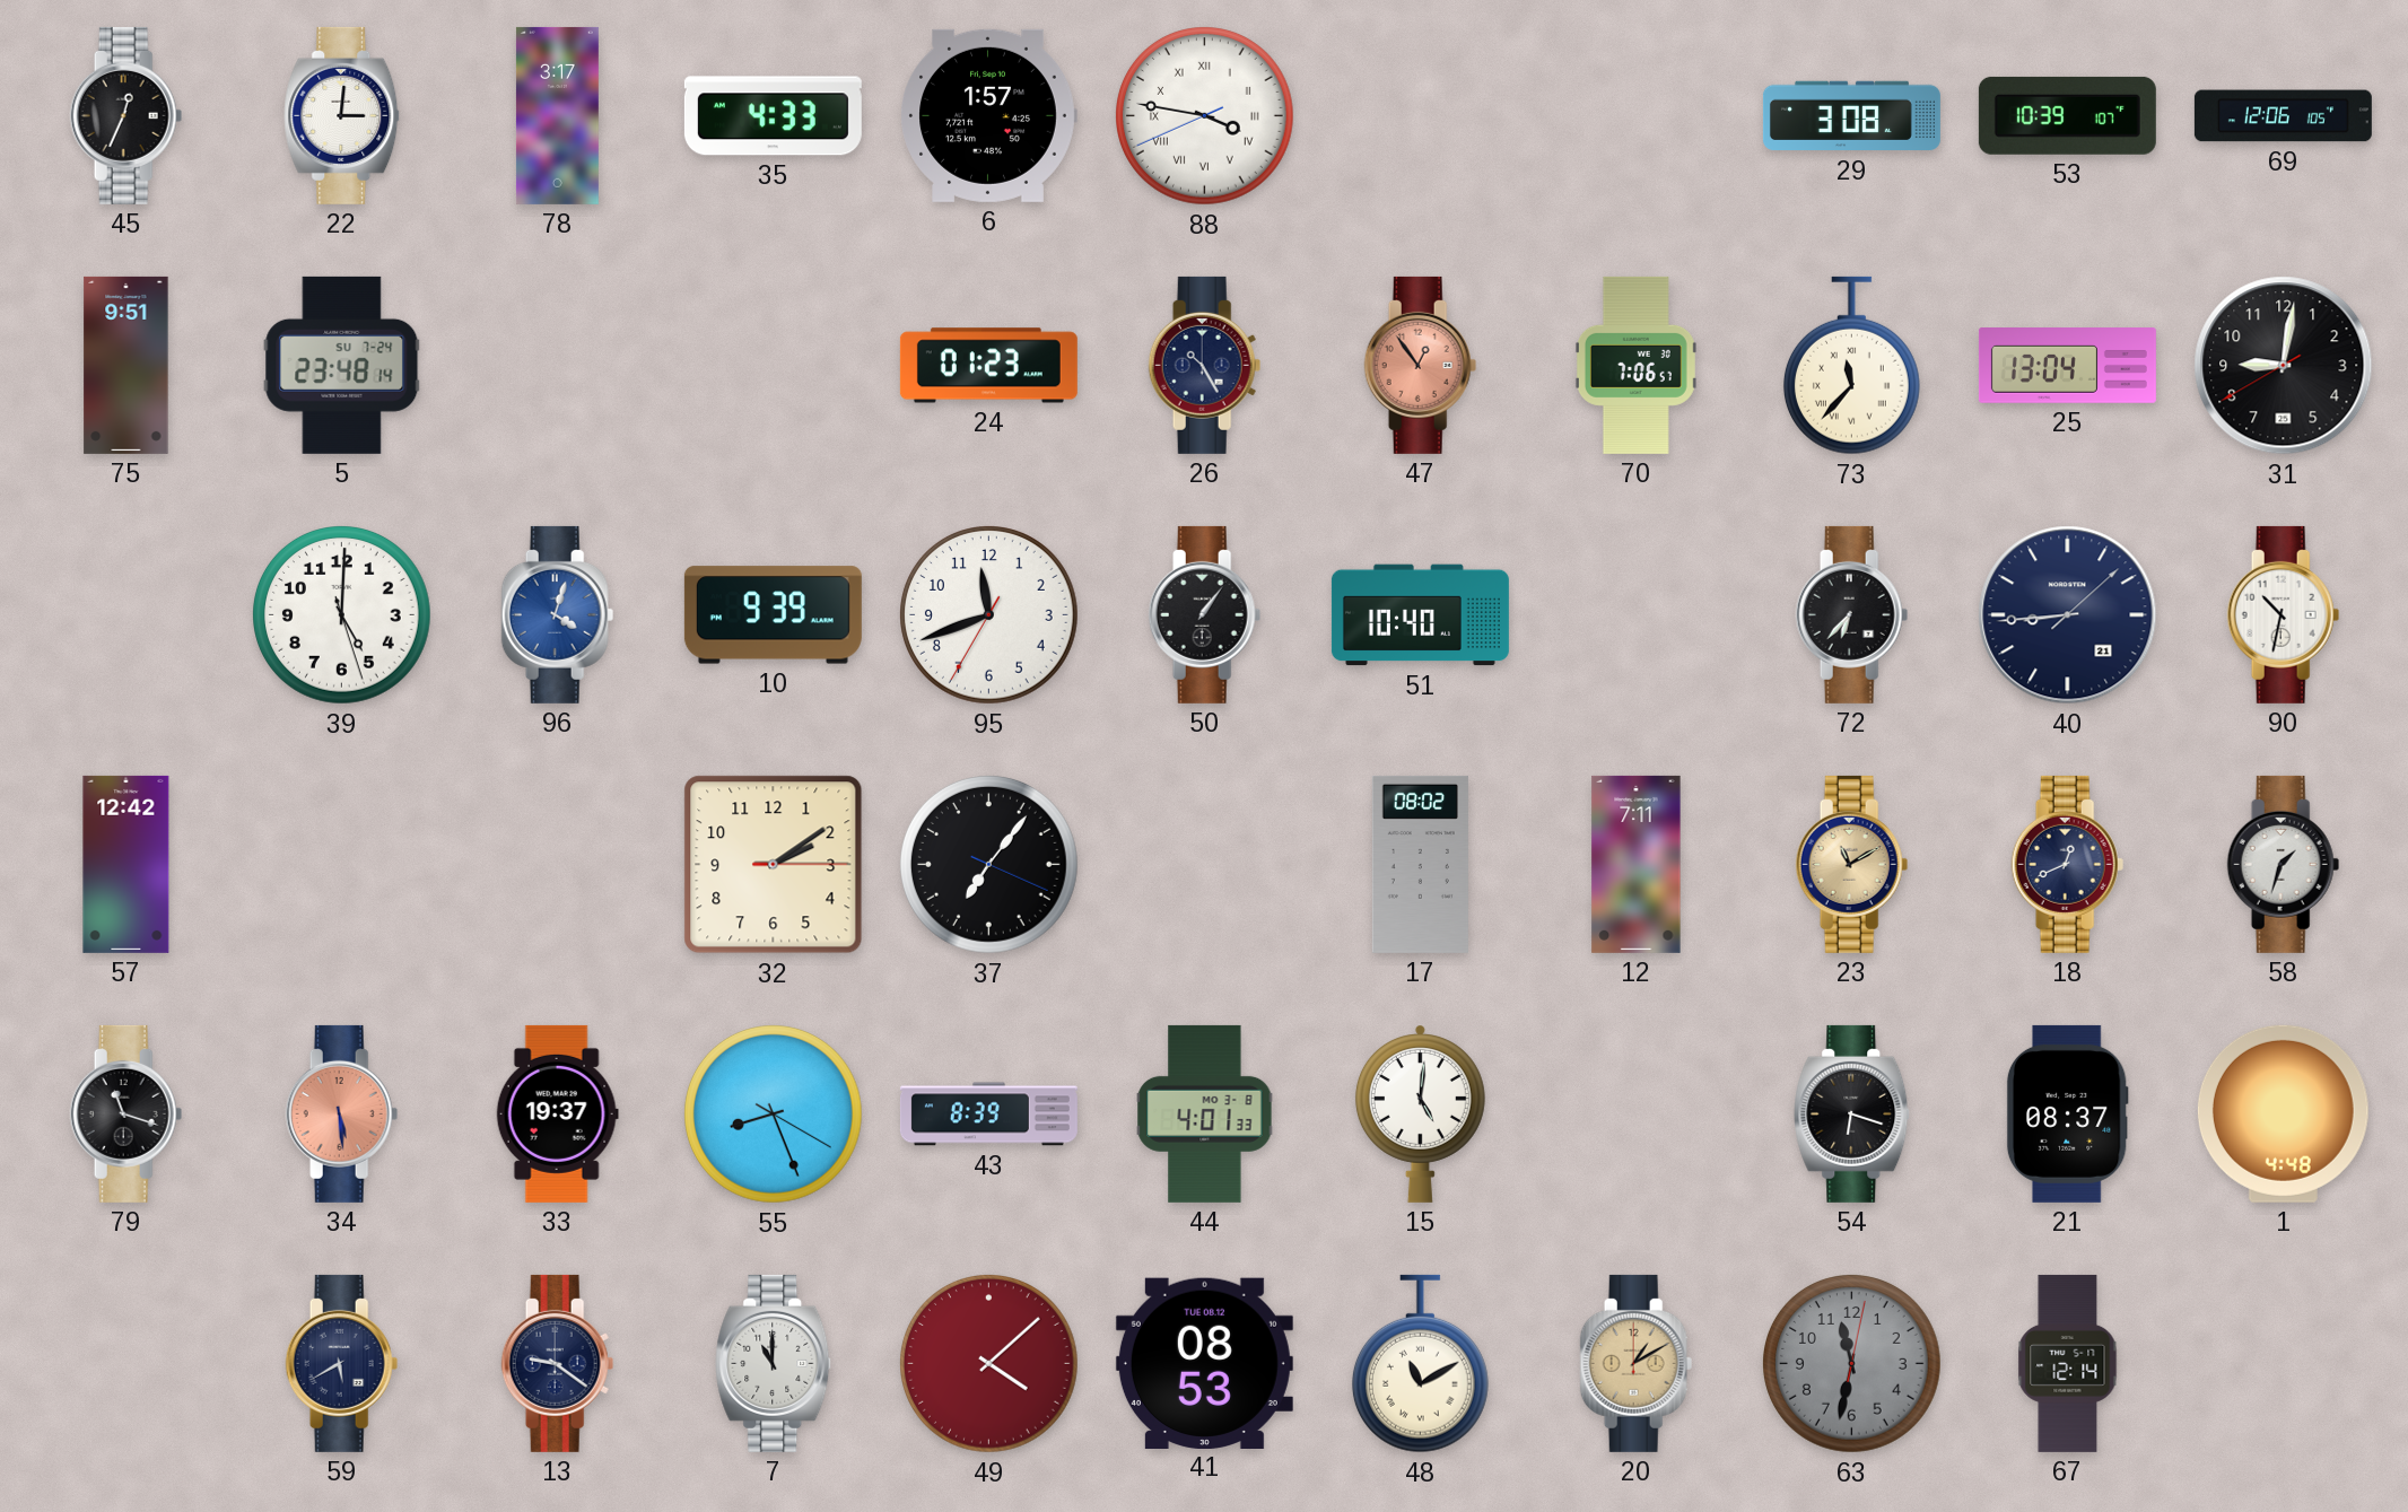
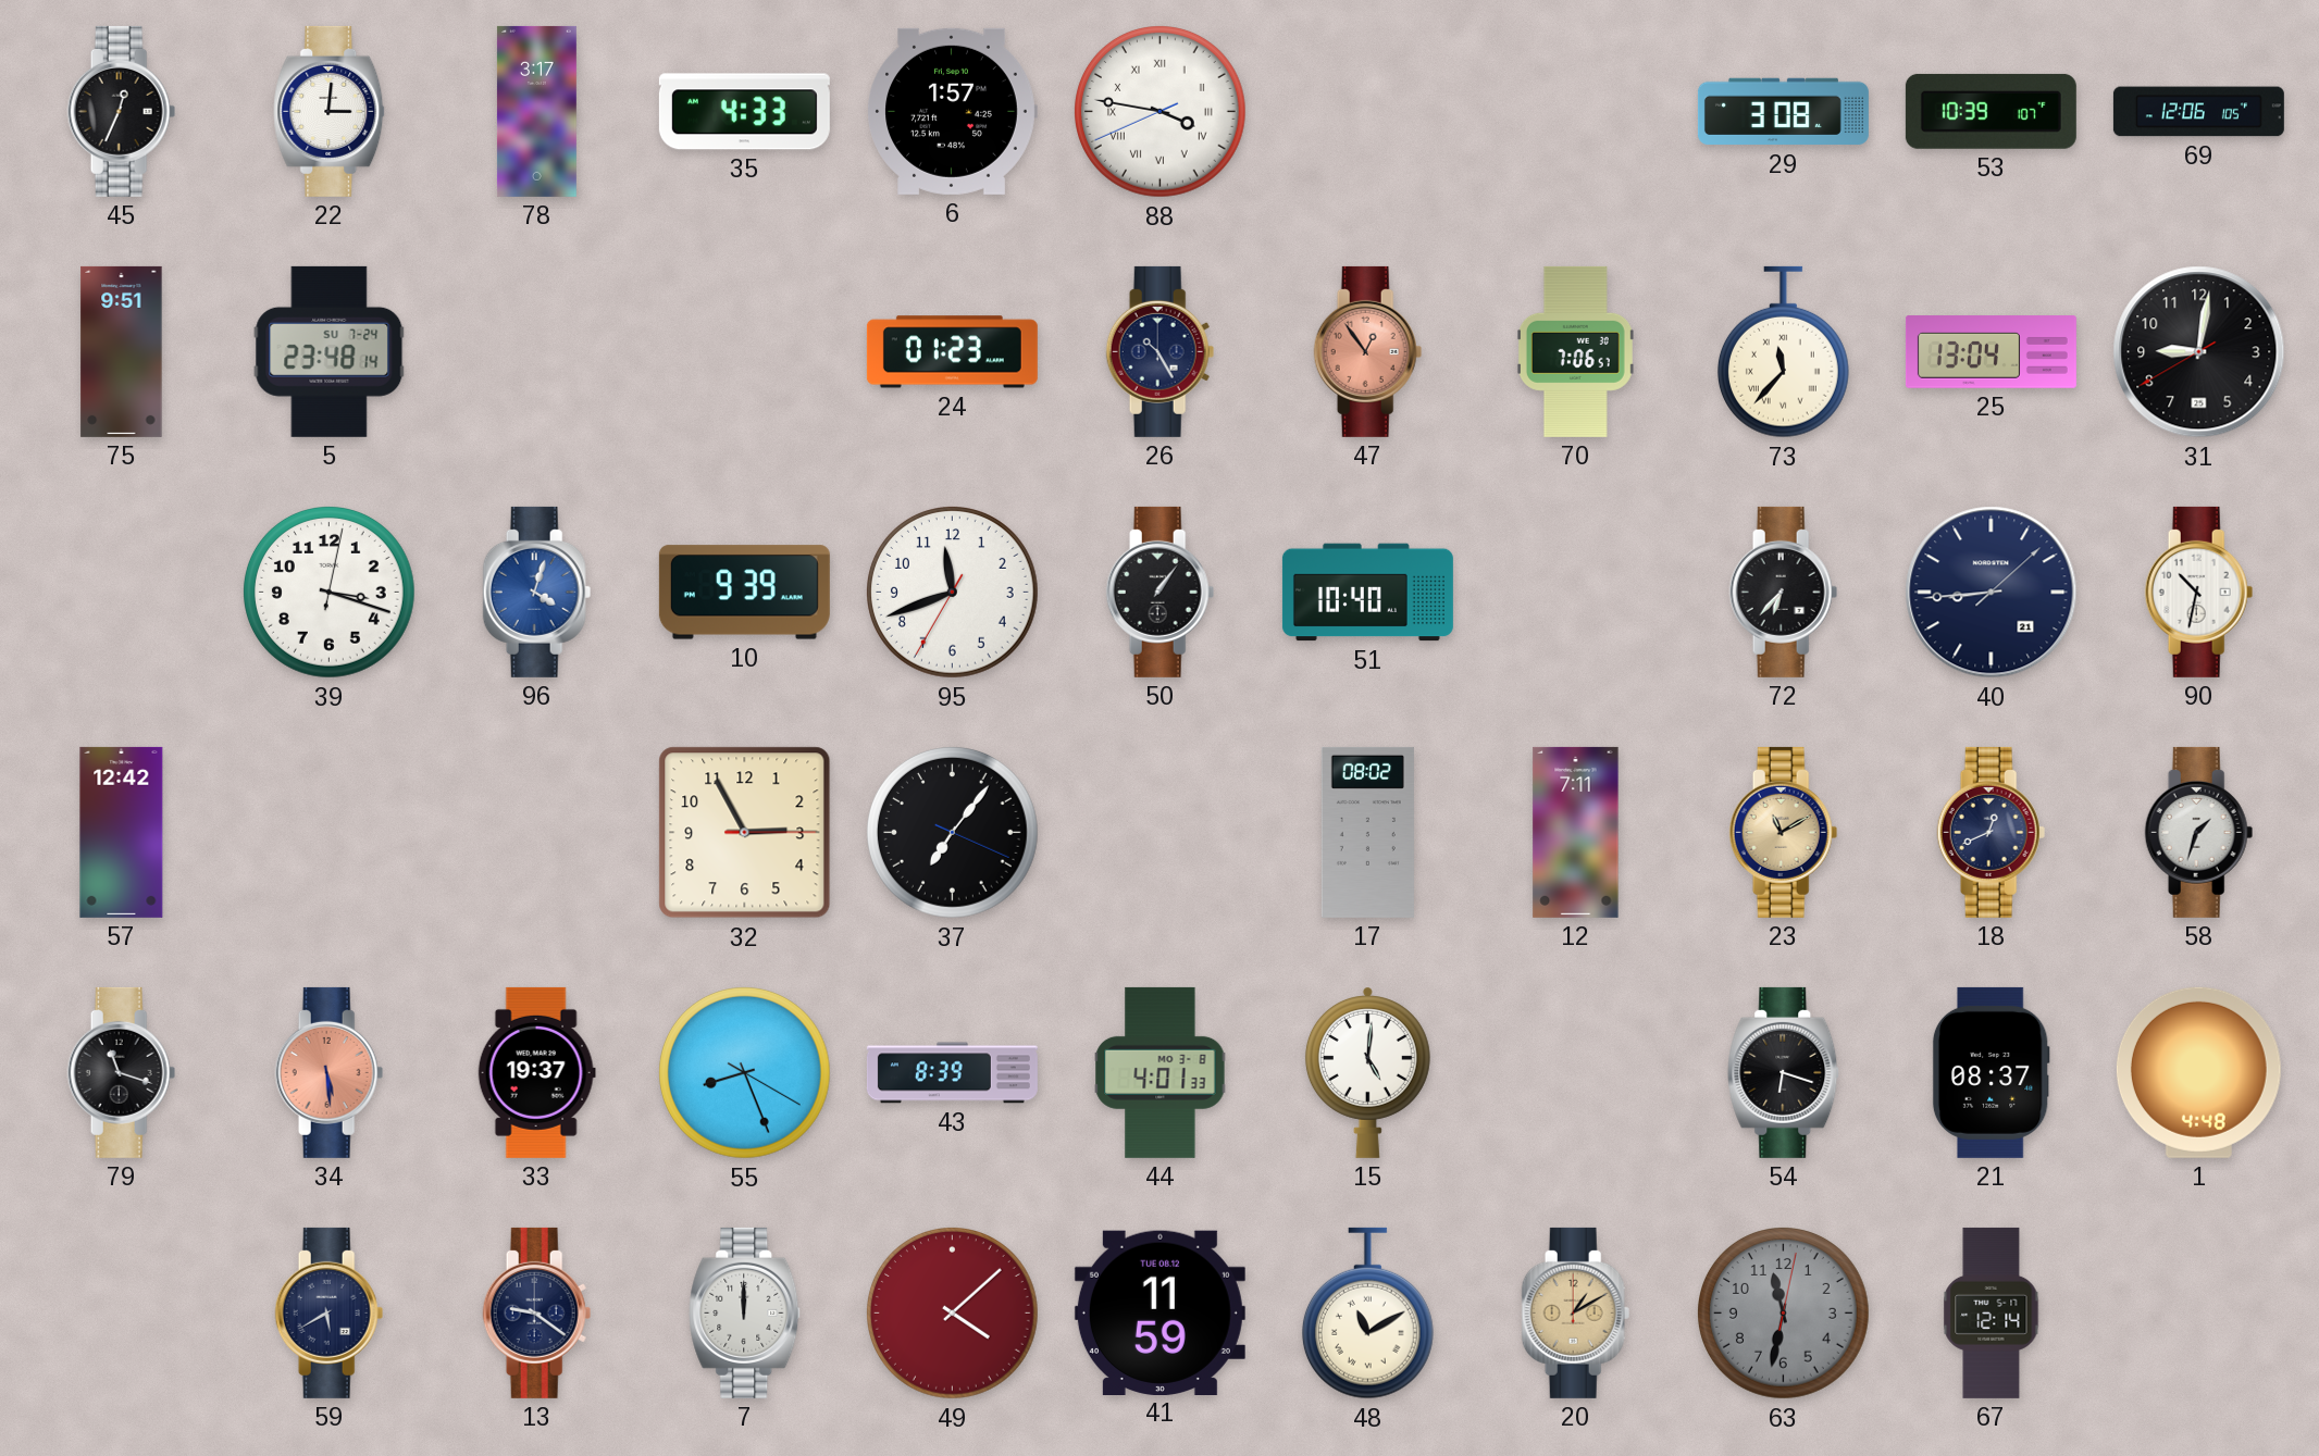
39: 5:00 -> 3:18
32: 2:09 -> 2:55
7: 11:00 -> 12:00
41: 08:53 -> 11:59
